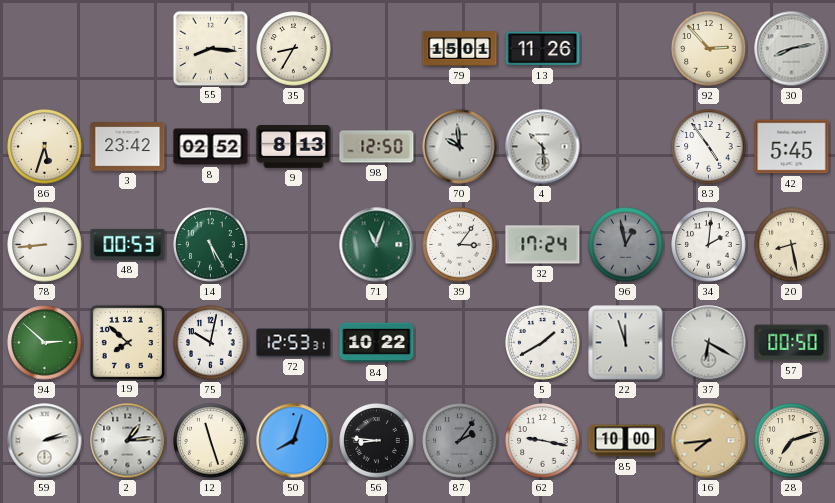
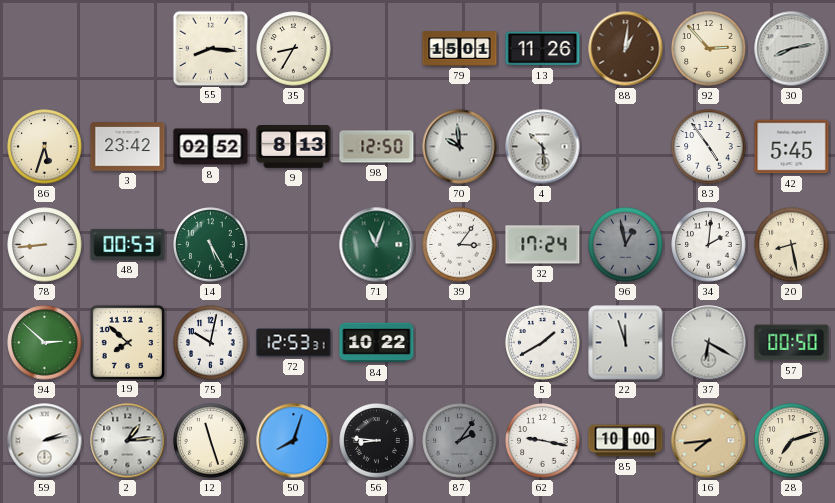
88: none -> 1:01
